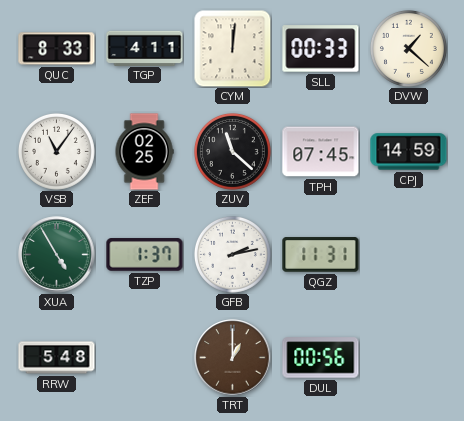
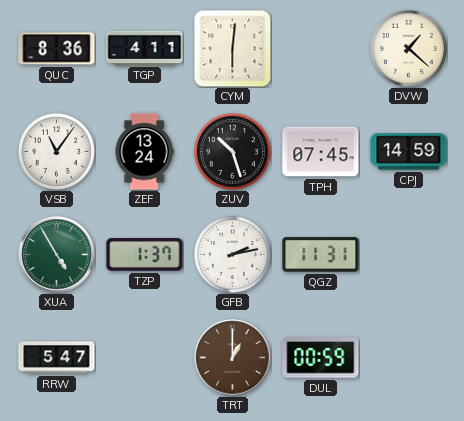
QUC: 8:33 -> 8:36
CYM: 12:01 -> 6:01
SLL: 00:33 -> none
ZEF: 02:25 -> 13:24
ZUV: 11:22 -> 10:27
RRW: 5:48 -> 5:47
DUL: 00:56 -> 00:59
